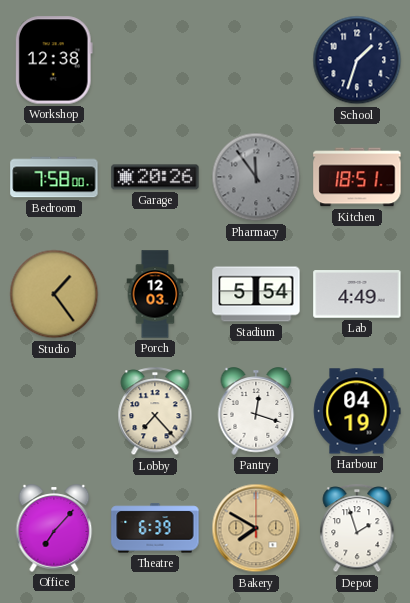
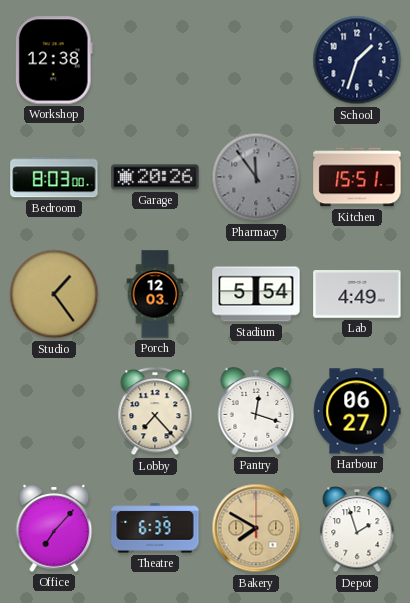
Bedroom: 7:58 -> 8:03
Kitchen: 18:51 -> 15:51
Harbour: 04:19 -> 06:27
